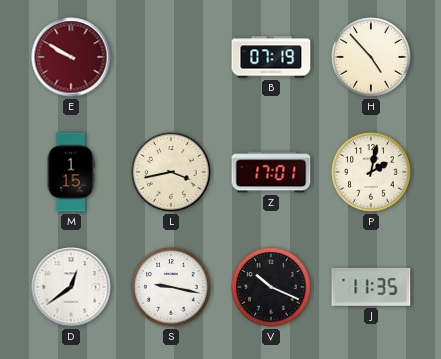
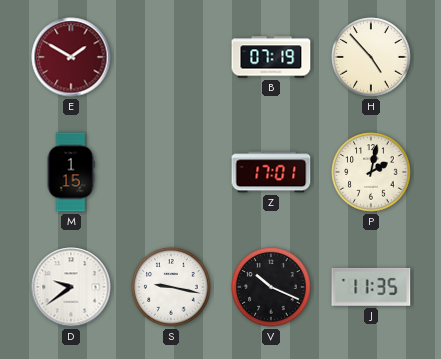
E: 9:50 -> 1:50
L: 3:43 -> none
D: 12:39 -> 9:39
